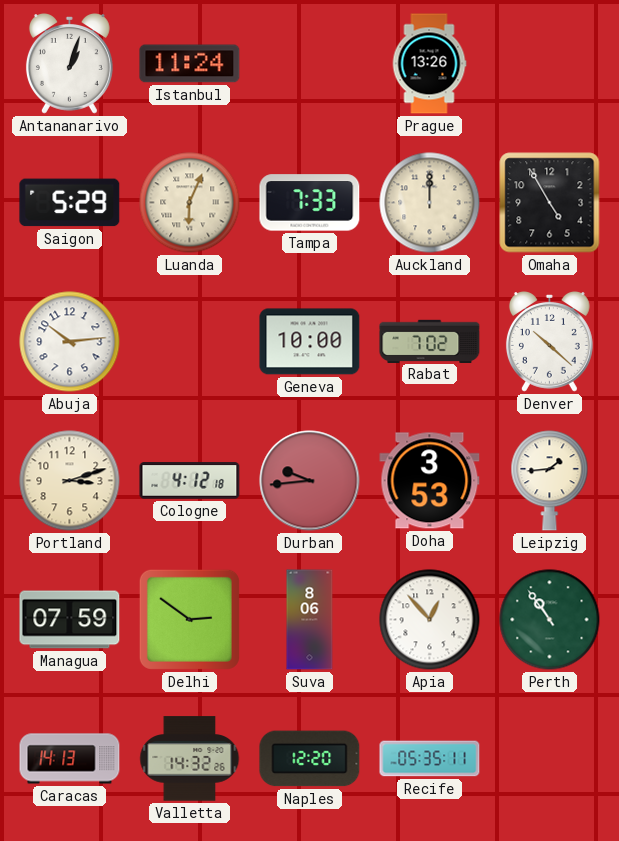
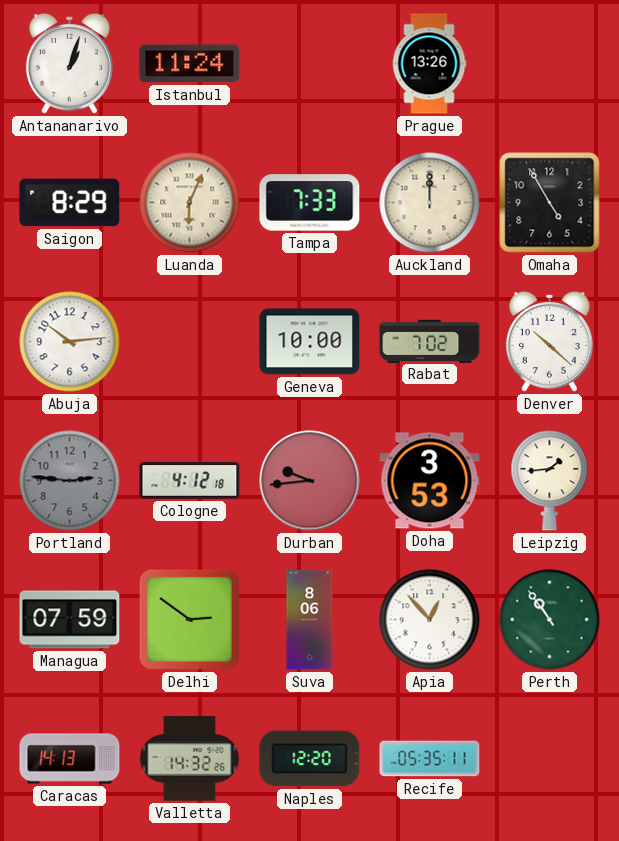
Saigon: 5:29 -> 8:29
Portland: 3:12 -> 2:46
Portland dial: cream -> grey
